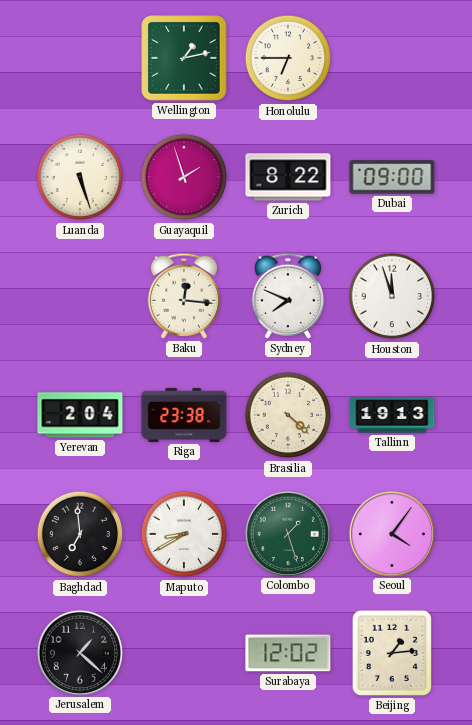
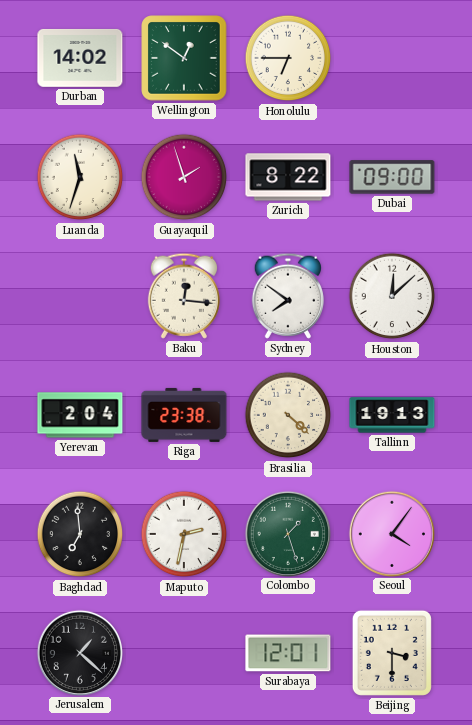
Durban: none -> 14:02
Wellington: 1:13 -> 12:51
Luanda: 5:27 -> 11:33
Sydney: 7:49 -> 7:51
Houston: 11:57 -> 12:08
Maputo: 8:40 -> 2:32
Surabaya: 12:02 -> 12:01
Beijing: 1:14 -> 3:30
